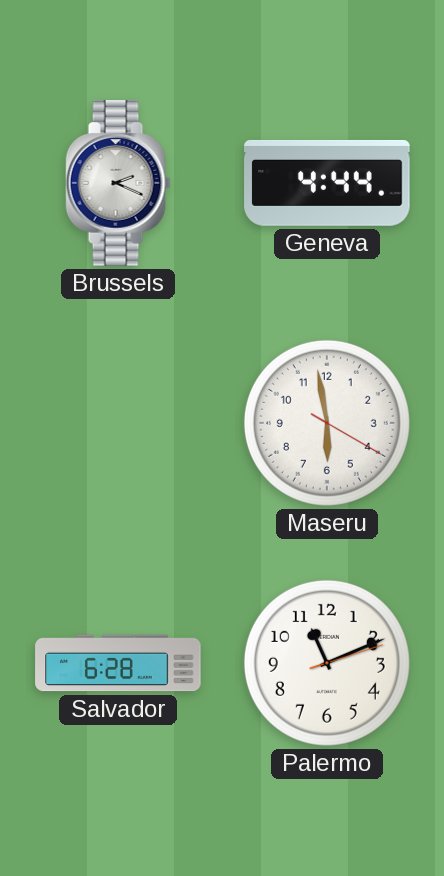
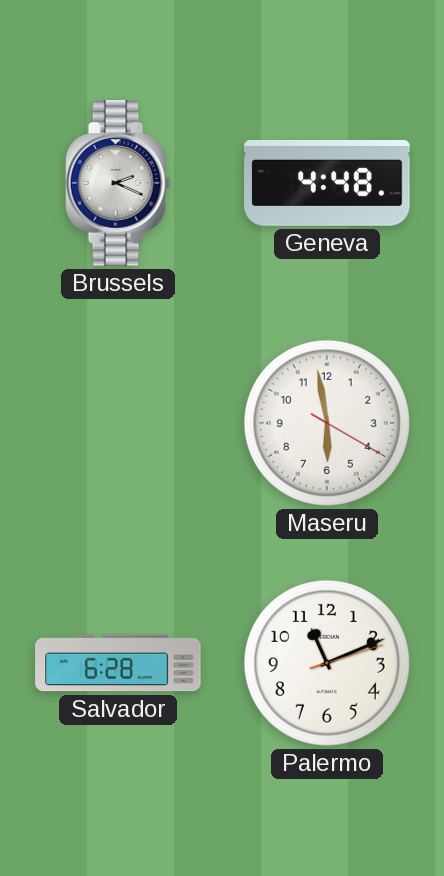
Geneva: 4:44 -> 4:48
